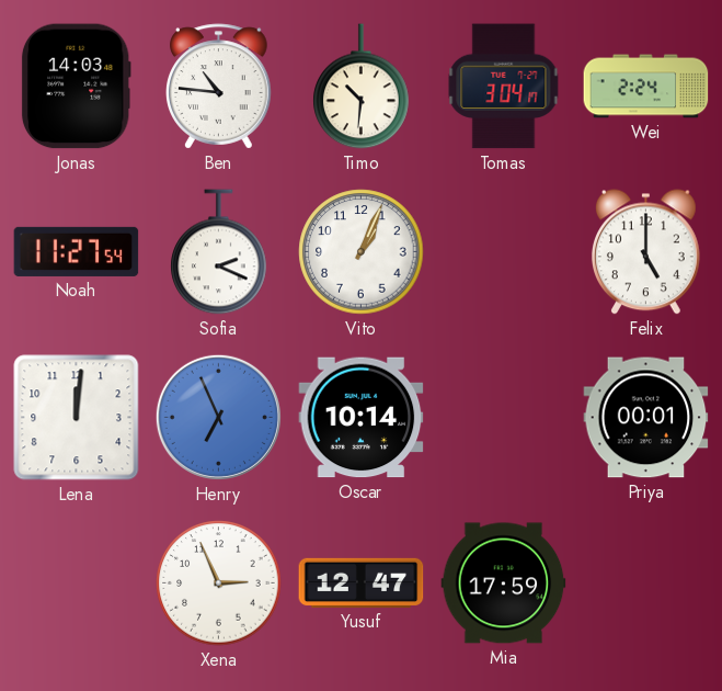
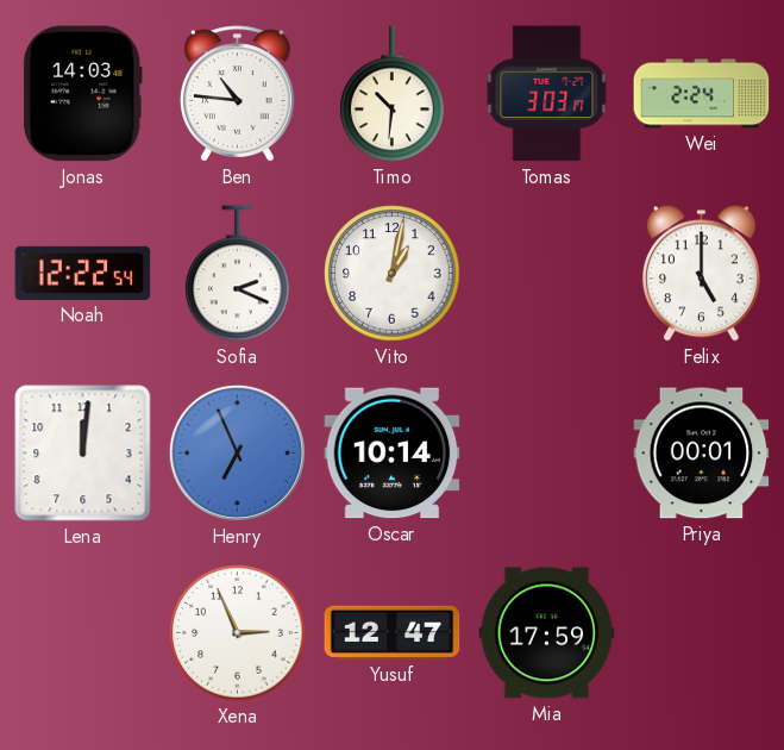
Tomas: 3:04 -> 3:03
Noah: 11:27 -> 12:22
Vito: 1:04 -> 1:02
